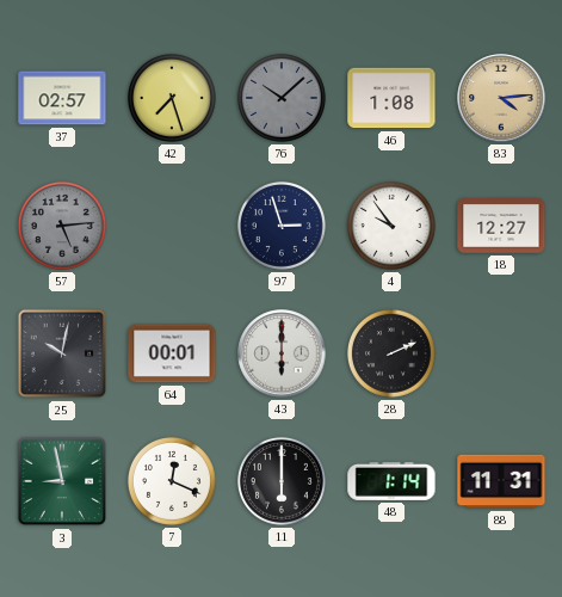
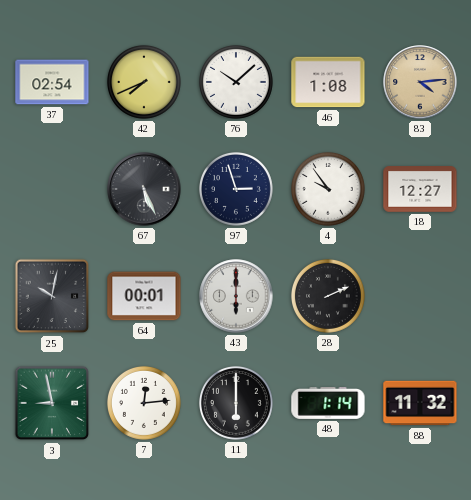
37: 02:57 -> 02:54
42: 7:27 -> 7:41
76 dial: grey -> white
57: 5:14 -> none
67: none -> 5:26
7: 12:19 -> 12:14
88: 11:31 -> 11:32
